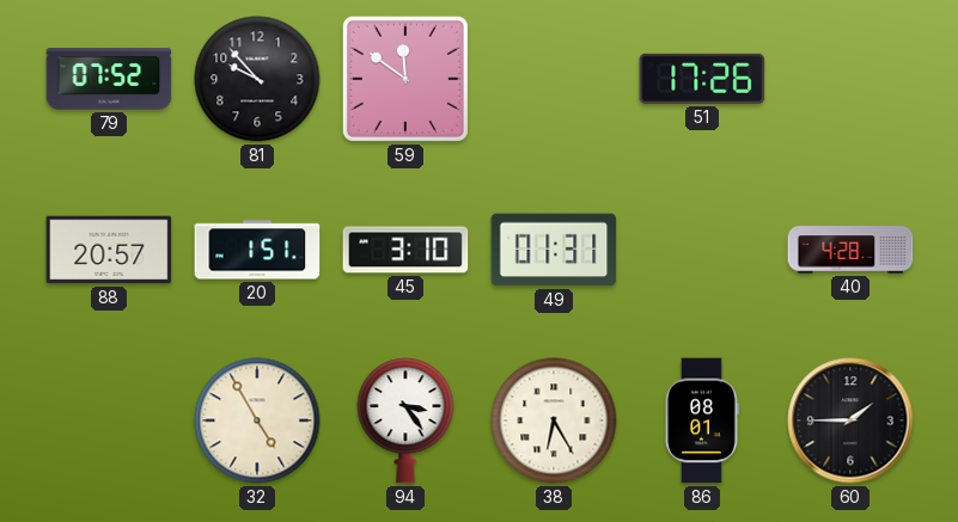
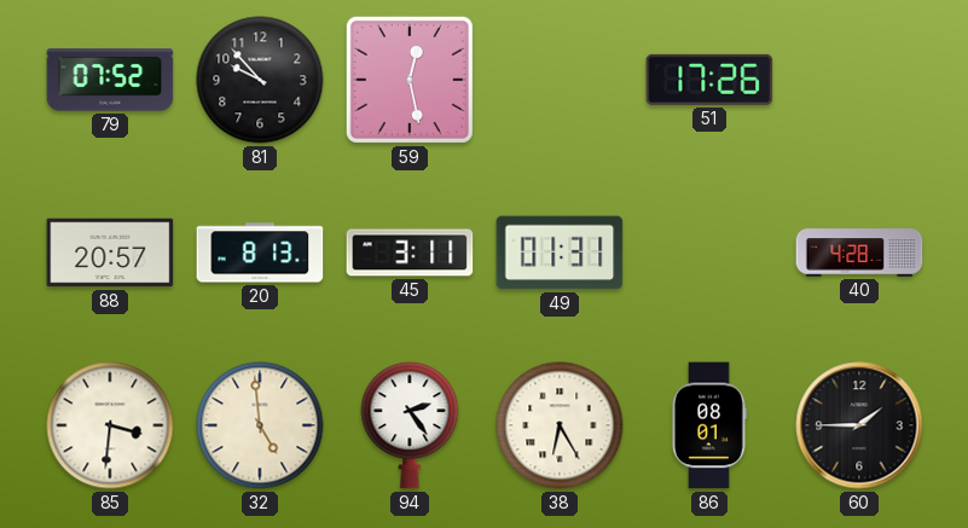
59: 11:51 -> 12:28
20: 1:51 -> 8:13
45: 3:10 -> 3:11
85: none -> 3:31
32: 4:55 -> 4:59
94: 3:24 -> 2:24
